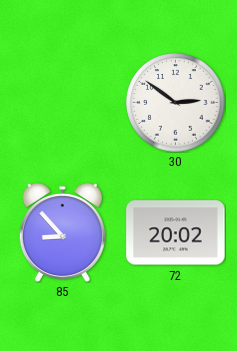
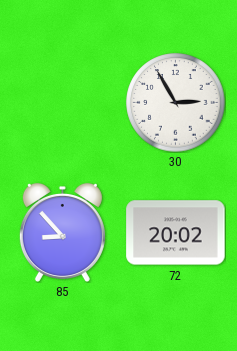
30: 2:51 -> 2:55
